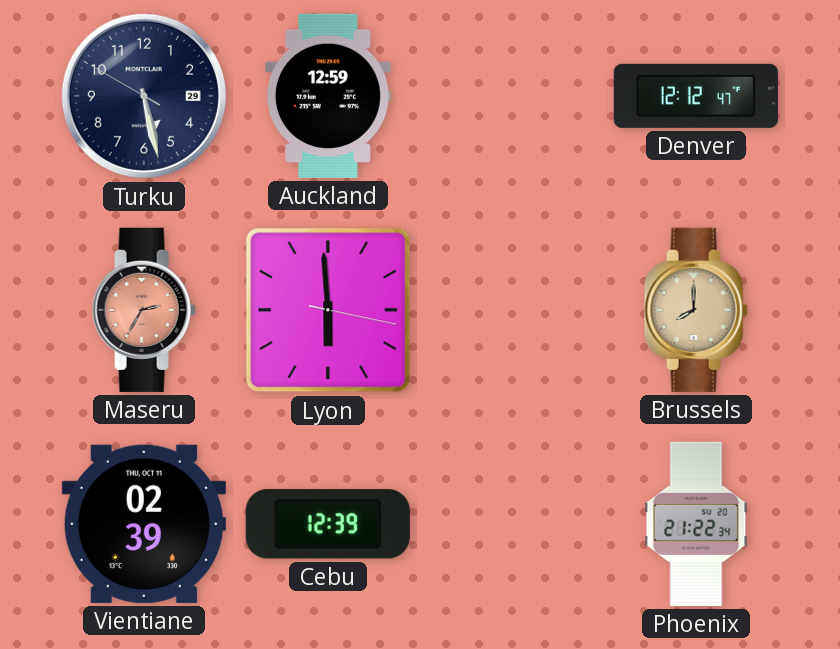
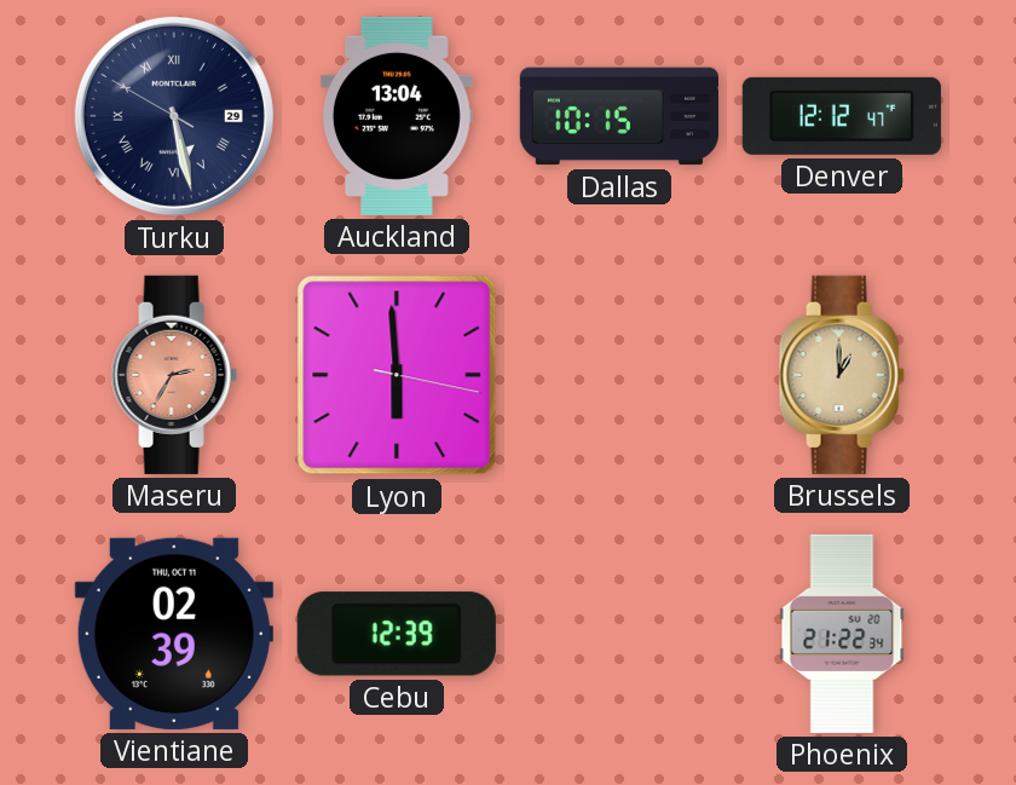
Turku numerals: Arabic -> Roman
Auckland: 12:59 -> 13:04
Dallas: none -> 10:15
Brussels: 8:00 -> 1:00
